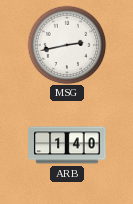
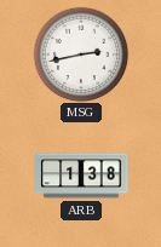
ARB: 1:40 -> 1:38
